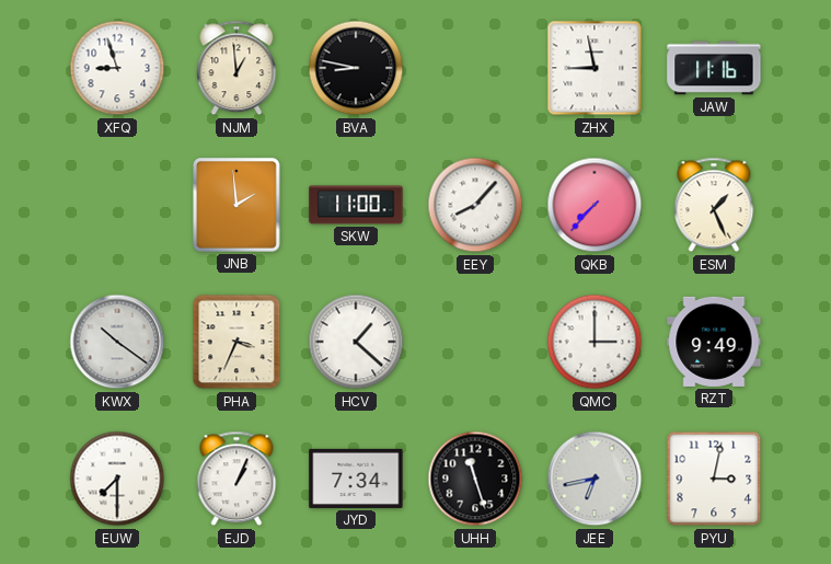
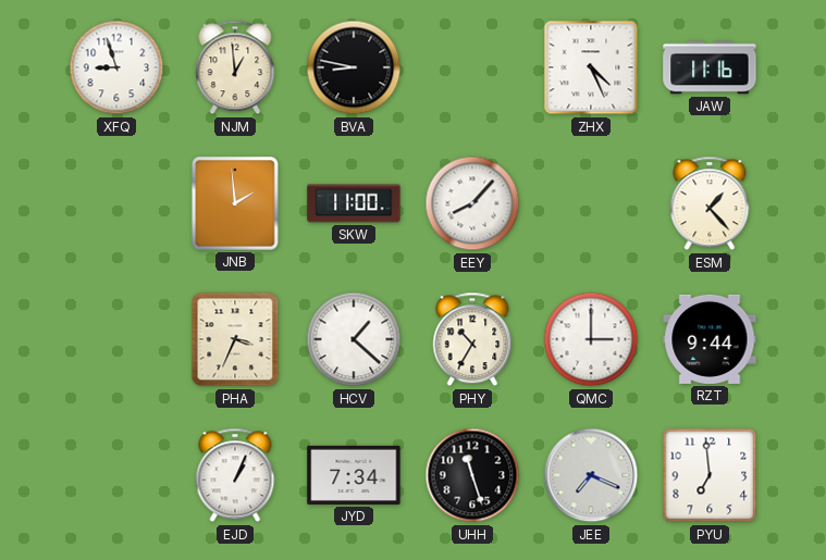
ZHX: 8:58 -> 4:26
QKB: 7:37 -> none
ESM: 1:26 -> 1:23
KWX: 10:21 -> none
PHY: none -> 10:35
RZT: 9:49 -> 9:44
EUW: 7:30 -> none
JEE: 6:43 -> 7:19
PYU: 3:02 -> 6:59
